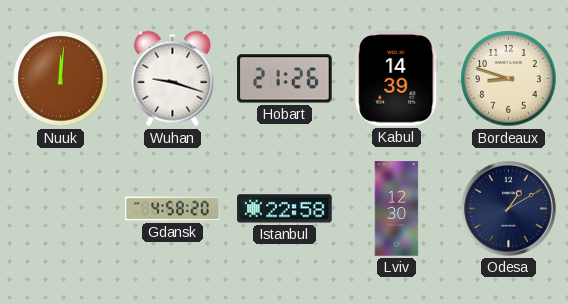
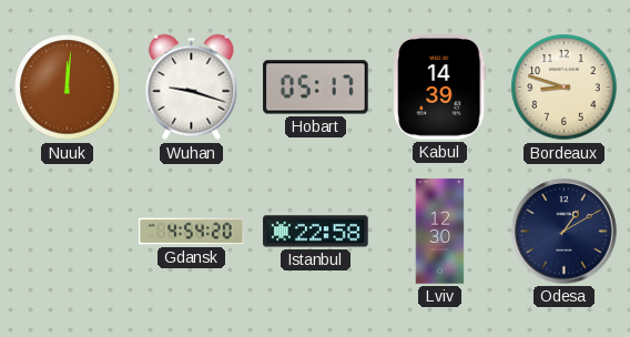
Hobart: 21:26 -> 05:17
Gdansk: 4:58 -> 4:54
